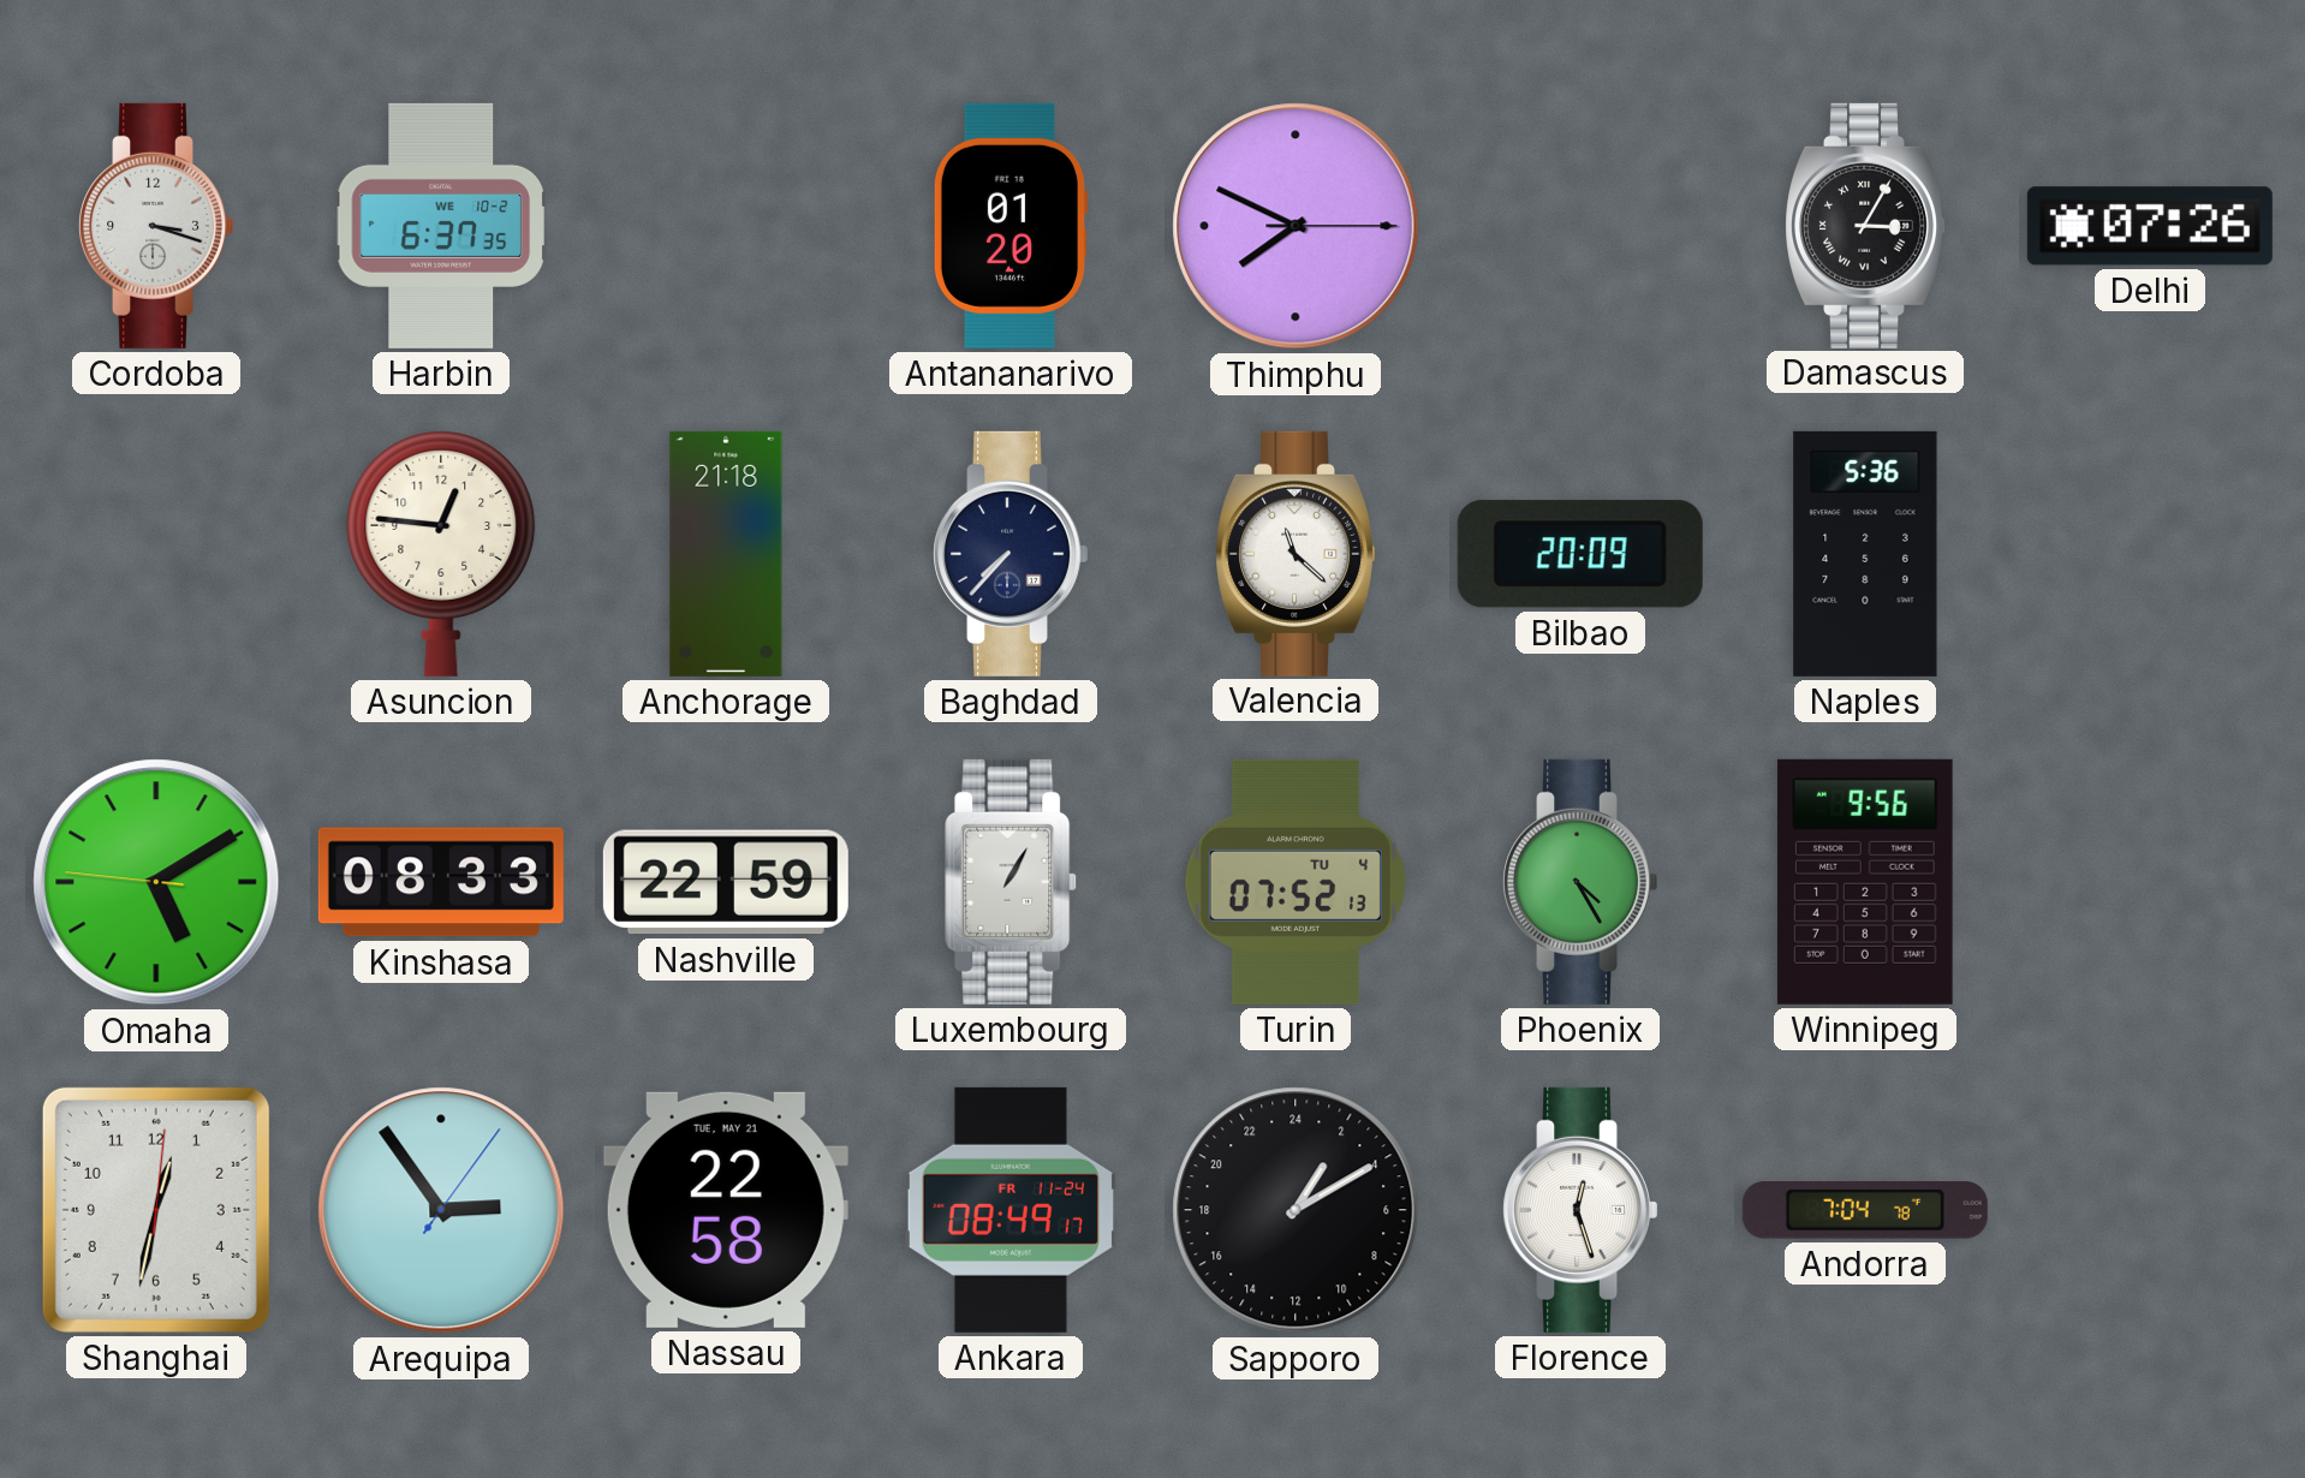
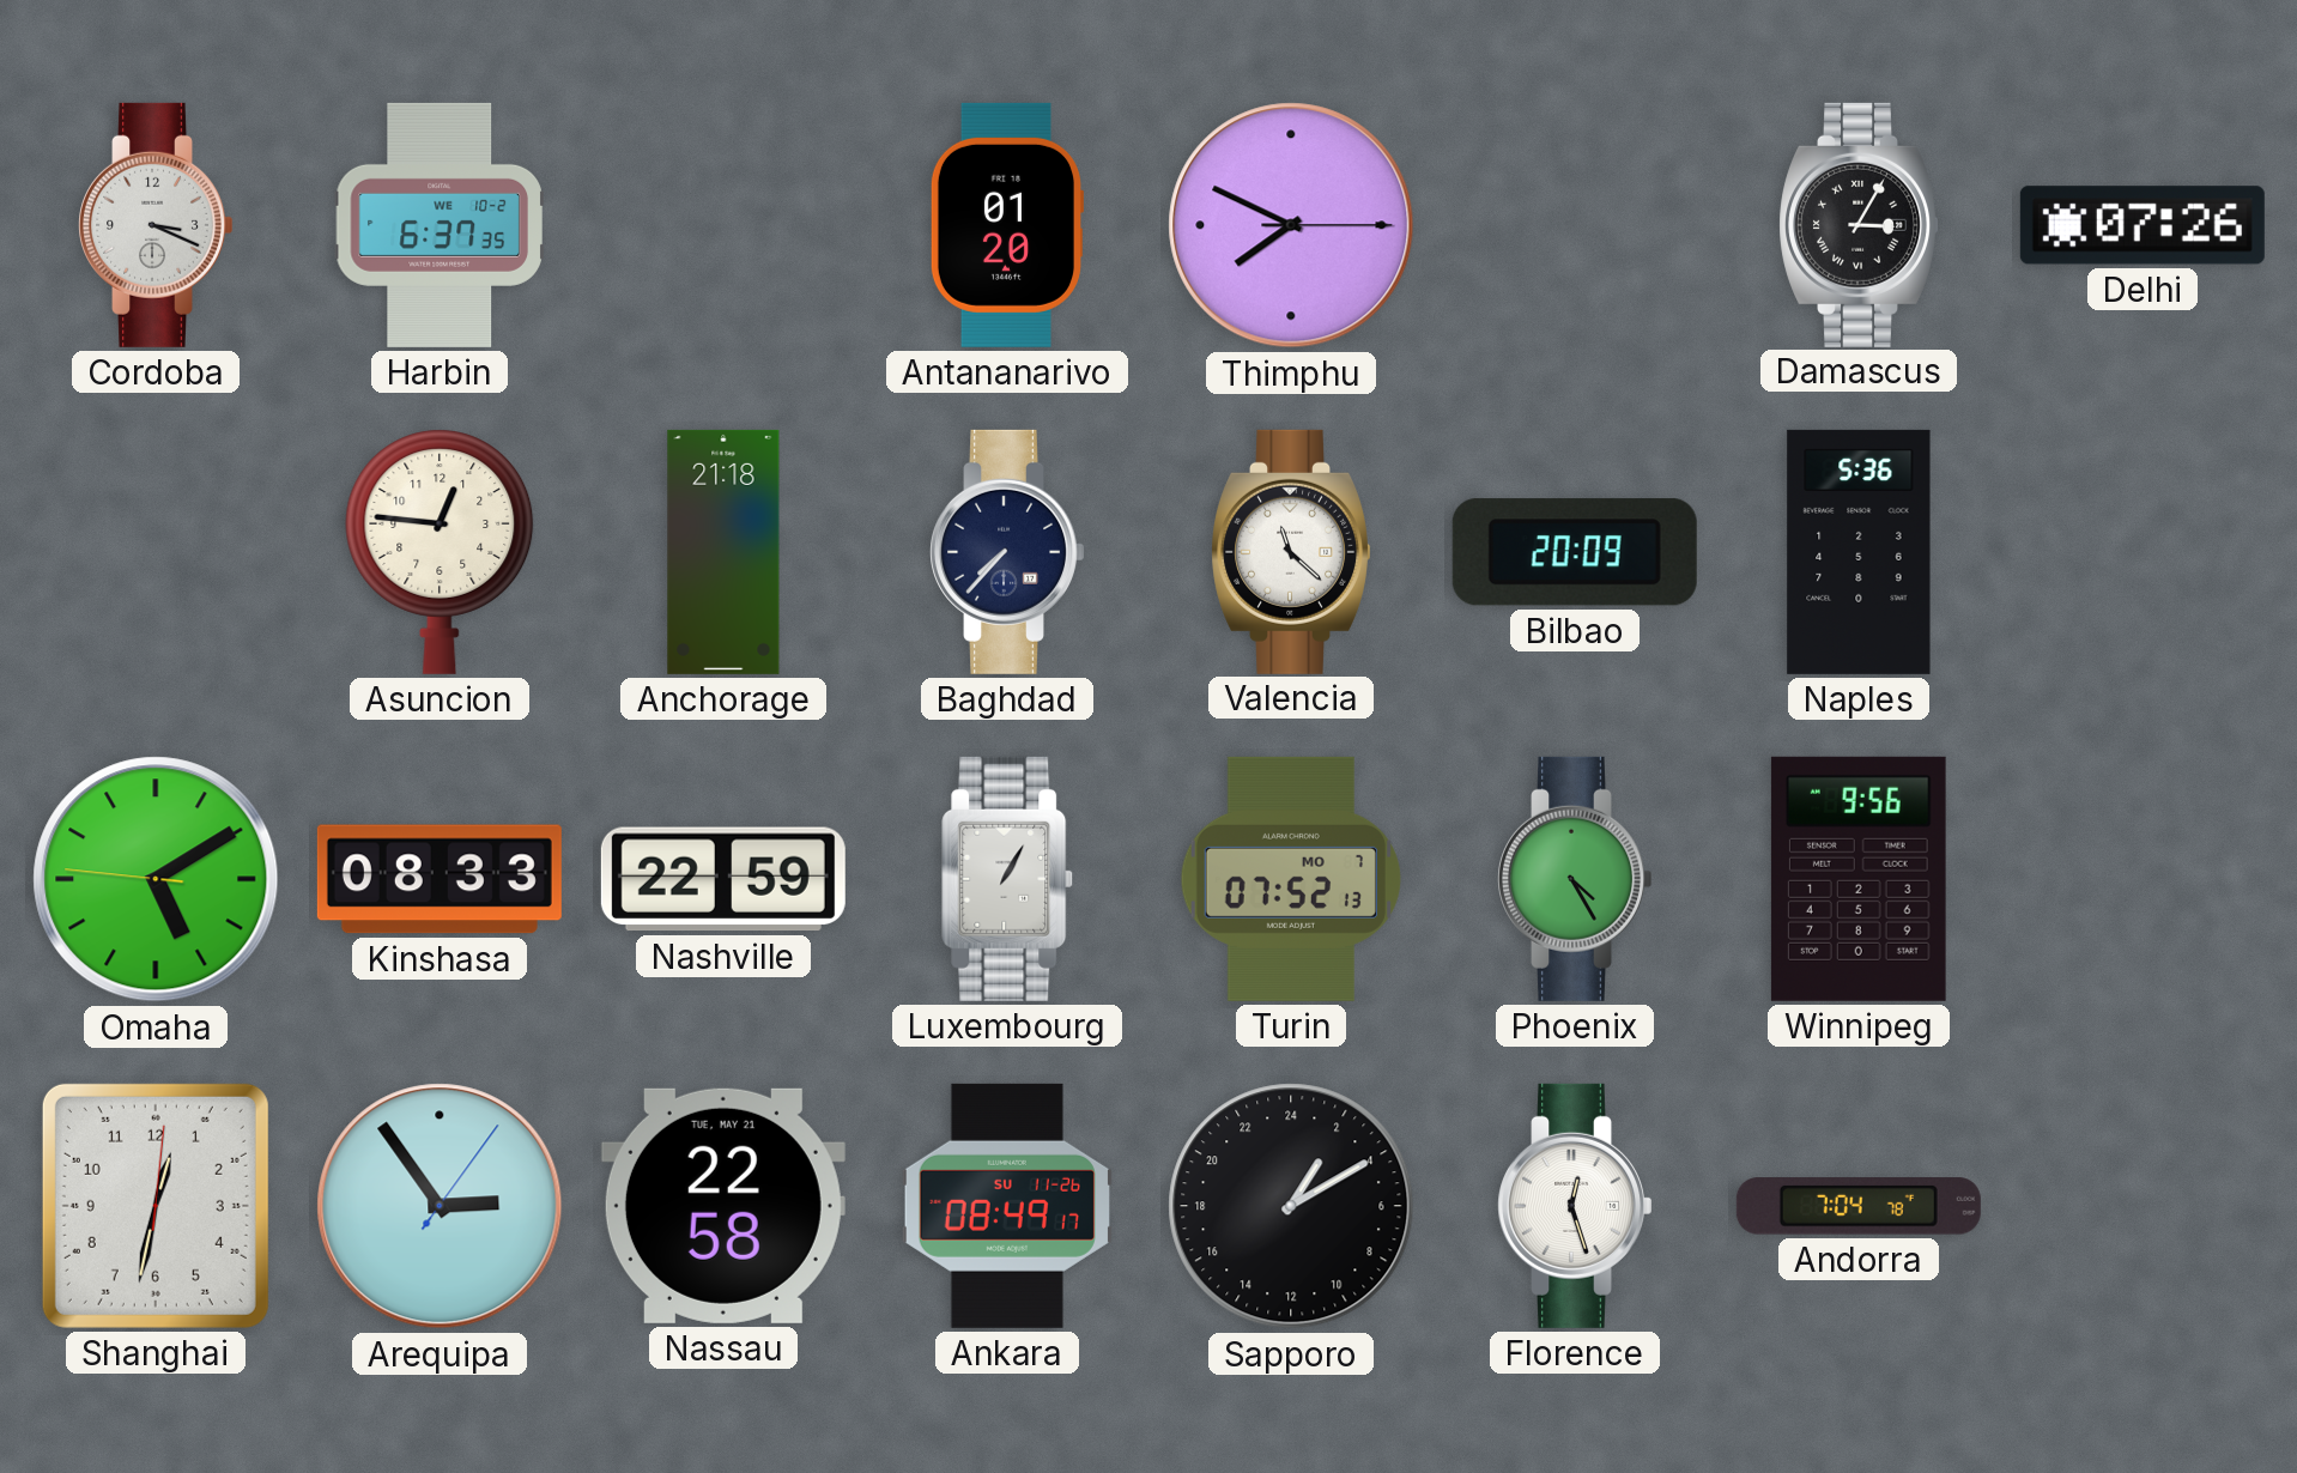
Cordoba: 3:18 -> 3:19
Turin date: TU 4 -> MO 7
Ankara date: FR 11-24 -> SU 11-26
